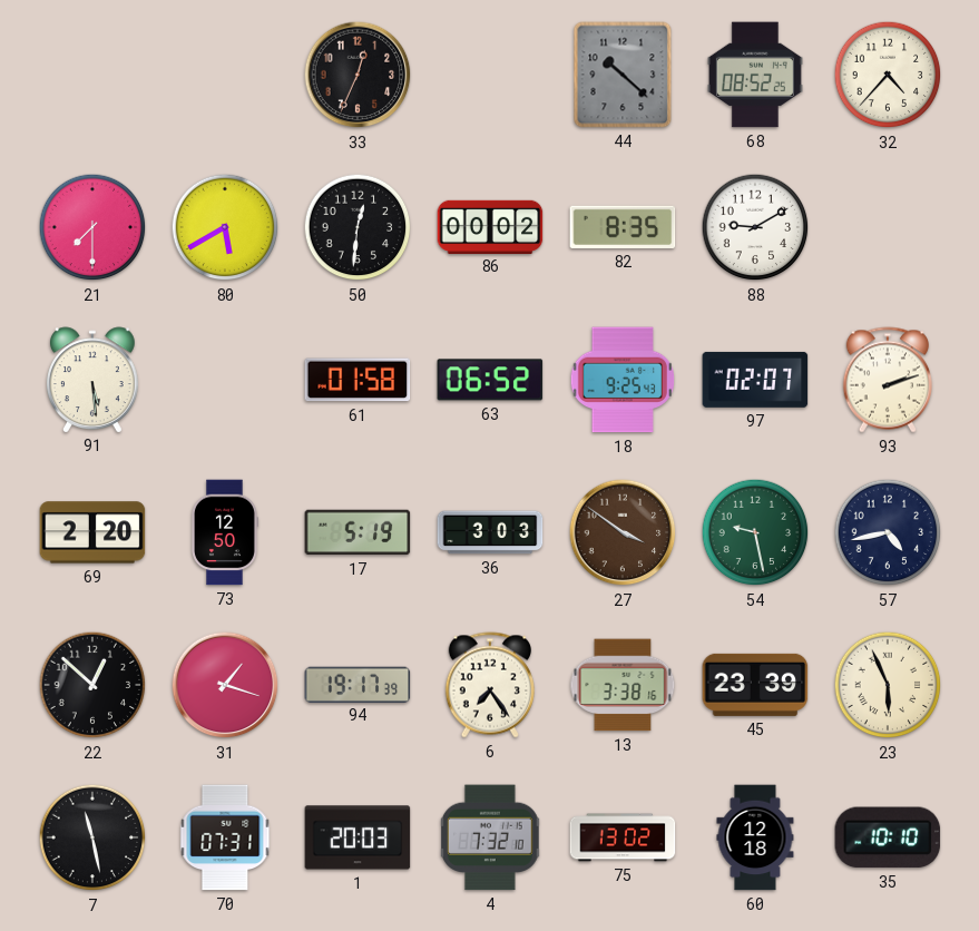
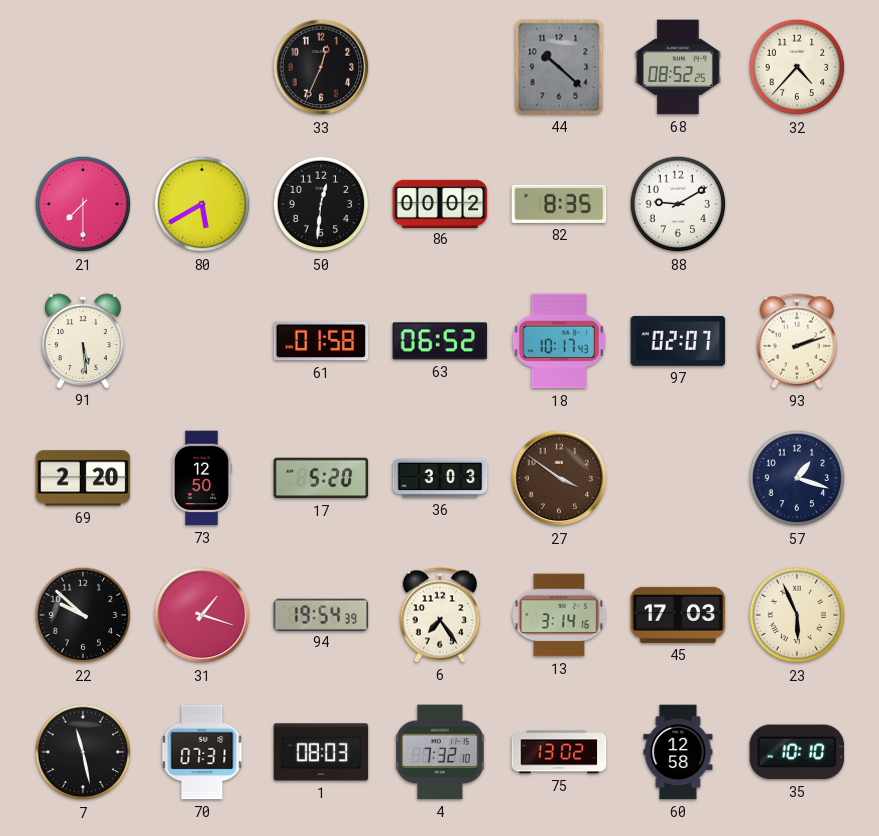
18: 9:25 -> 10:17
17: 5:19 -> 5:20
54: 9:28 -> none
57: 4:43 -> 1:18
22: 12:52 -> 9:52
94: 19:17 -> 19:54
13: 3:38 -> 3:14
45: 23:39 -> 17:03
1: 20:03 -> 08:03
60: 12:18 -> 12:58
